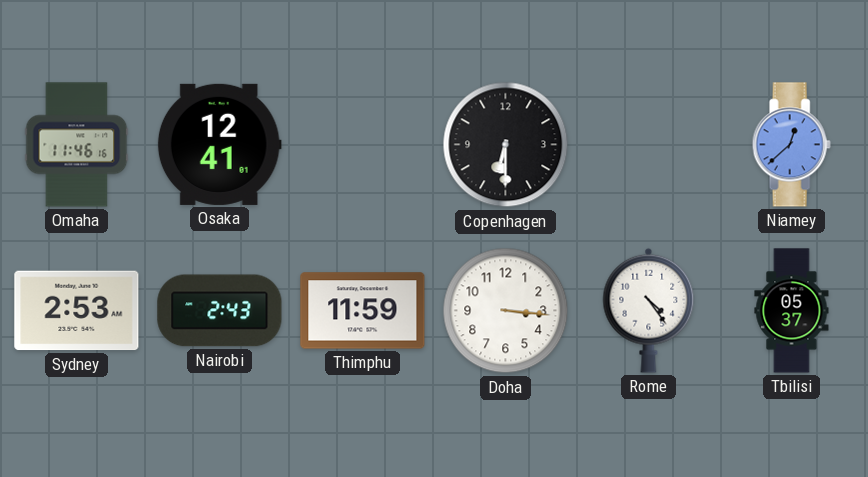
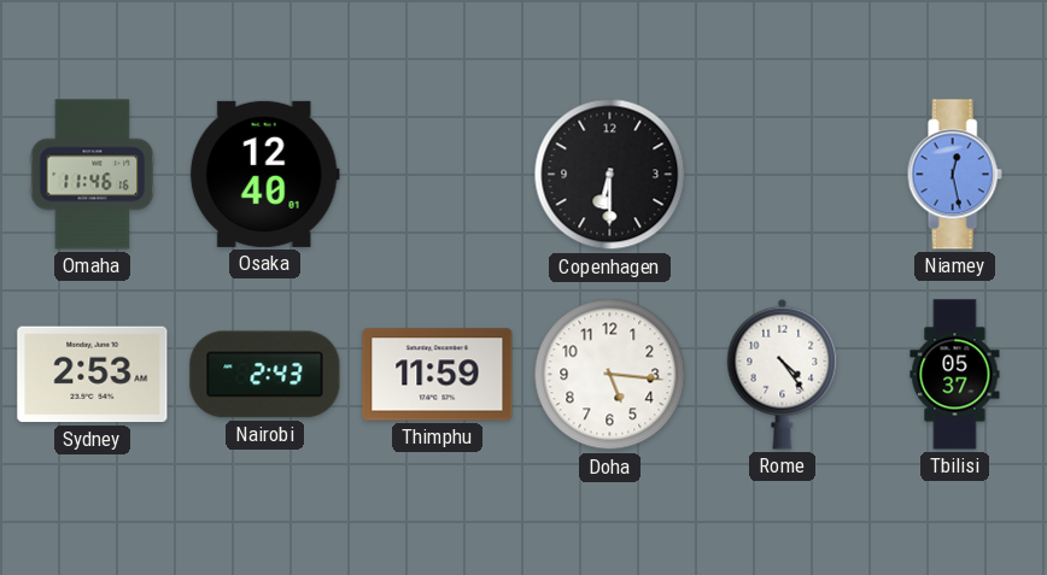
Osaka: 12:41 -> 12:40
Niamey: 12:38 -> 12:28
Doha: 3:16 -> 5:16
